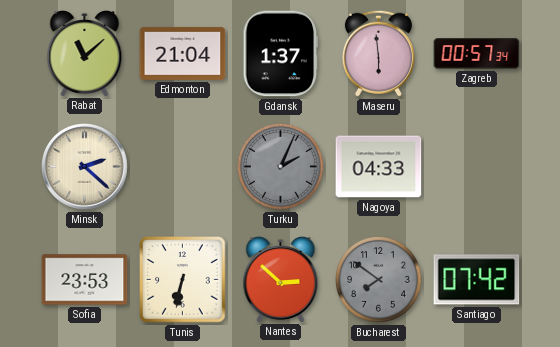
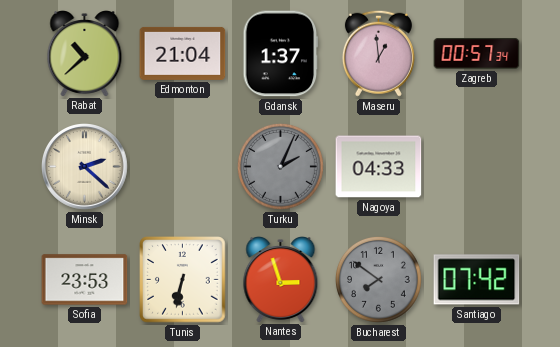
Rabat: 11:08 -> 10:38
Maseru: 5:59 -> 12:59
Nantes: 2:52 -> 2:57
